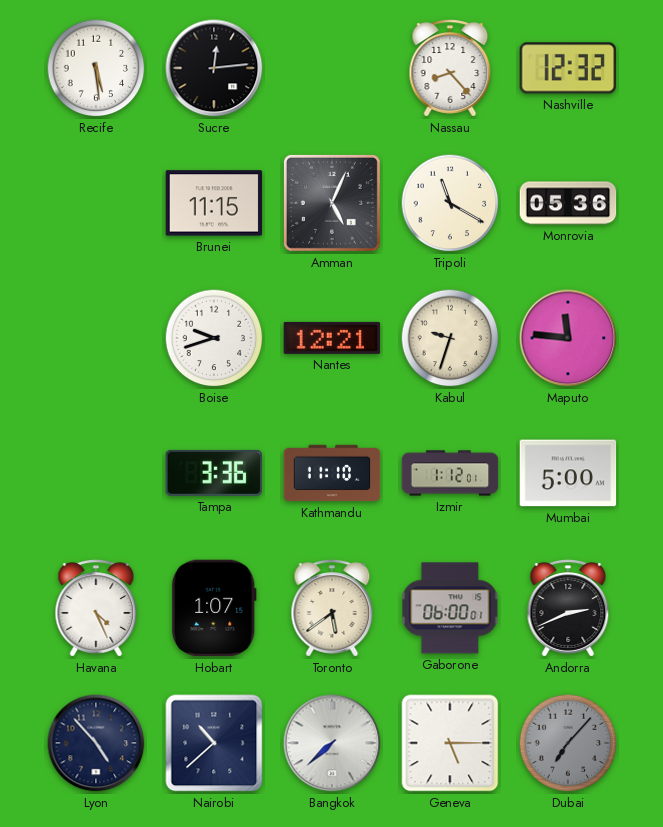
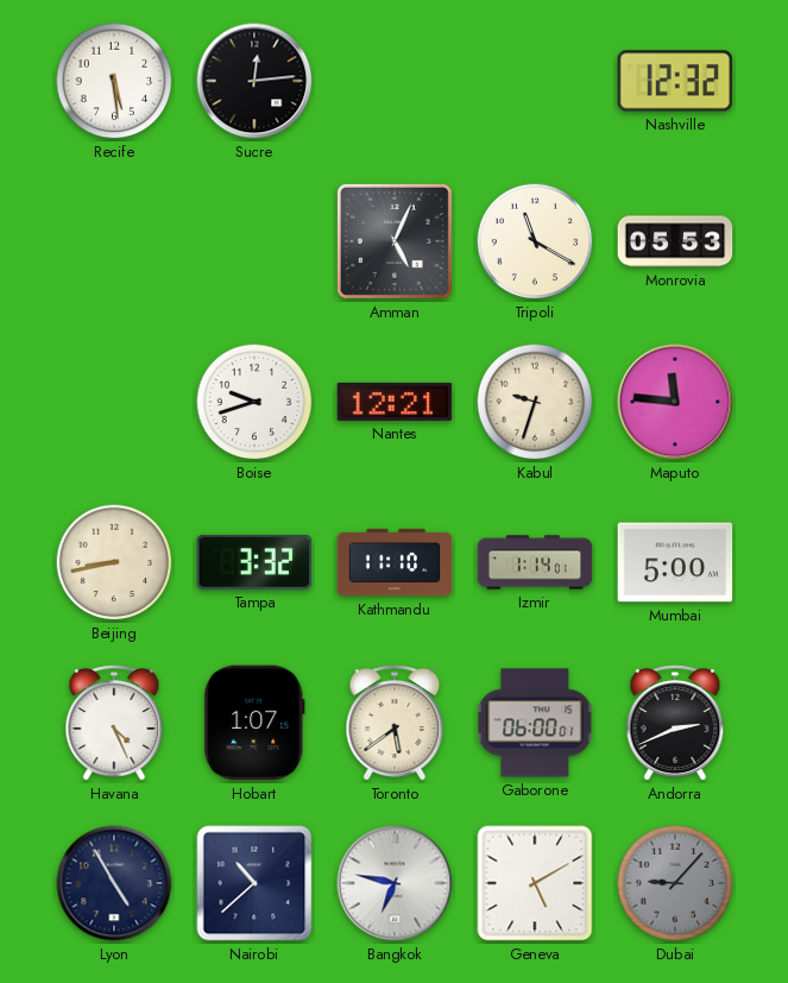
Nassau: 8:23 -> none
Brunei: 11:15 -> none
Monrovia: 05:36 -> 05:53
Beijing: none -> 8:43
Tampa: 3:36 -> 3:32
Izmir: 1:12 -> 1:14
Lyon: 4:53 -> 4:55
Bangkok: 7:38 -> 6:47
Geneva: 5:15 -> 5:10
Dubai: 7:07 -> 9:07
